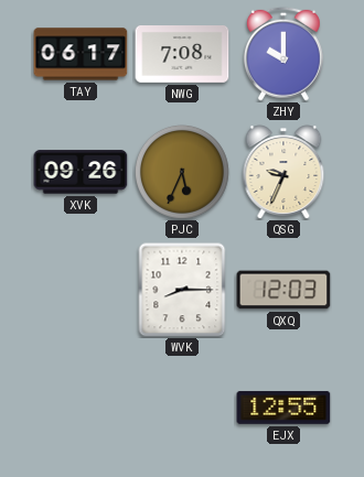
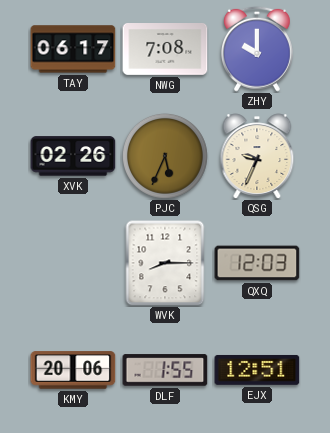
XVK: 09:26 -> 02:26
KMY: none -> 20:06
DLF: none -> 1:55
EJX: 12:55 -> 12:51
